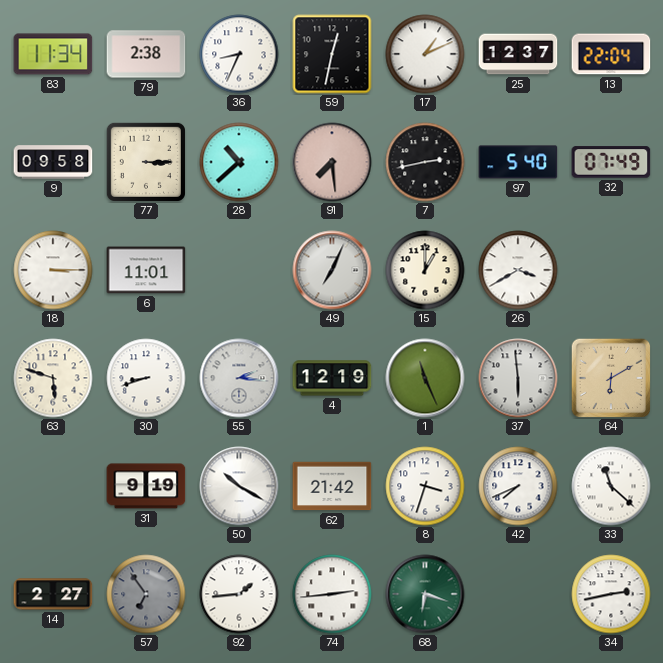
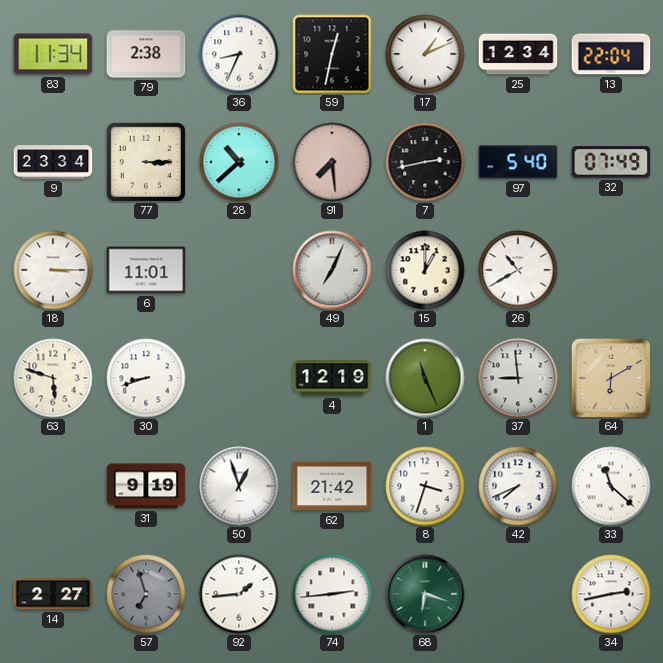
25: 12:37 -> 12:34
9: 09:58 -> 23:34
26: 3:40 -> 10:40
55: 2:16 -> none
37: 5:59 -> 8:59
50: 10:20 -> 12:57
57: 6:54 -> 6:57
